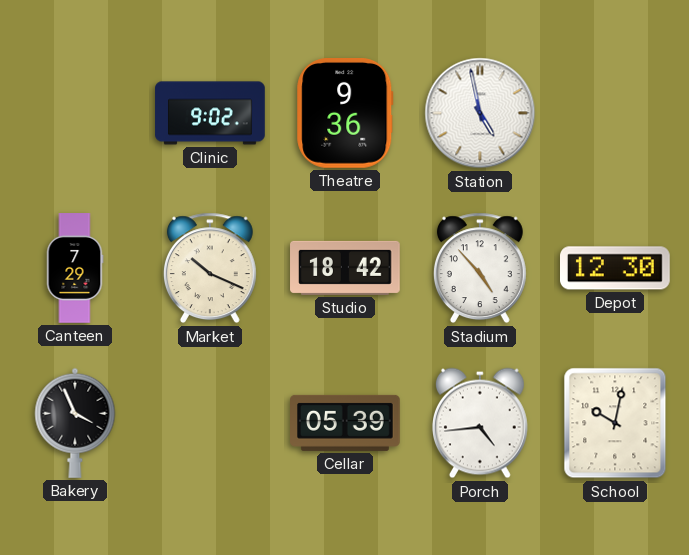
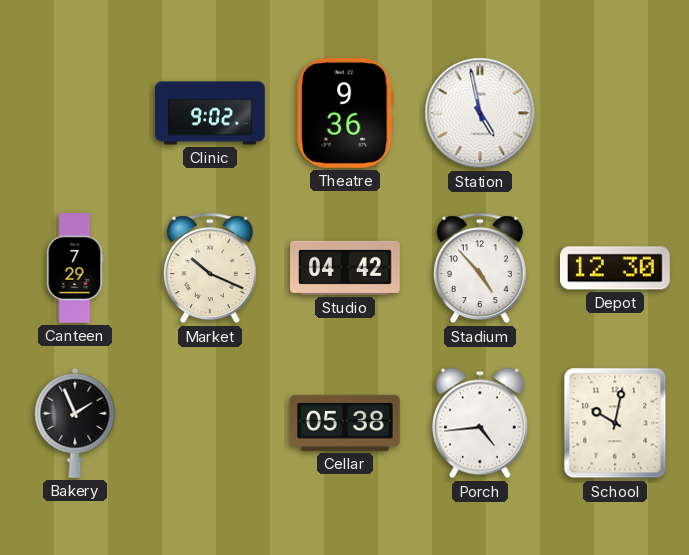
Studio: 18:42 -> 04:42
Bakery: 3:56 -> 1:56
Cellar: 05:39 -> 05:38
